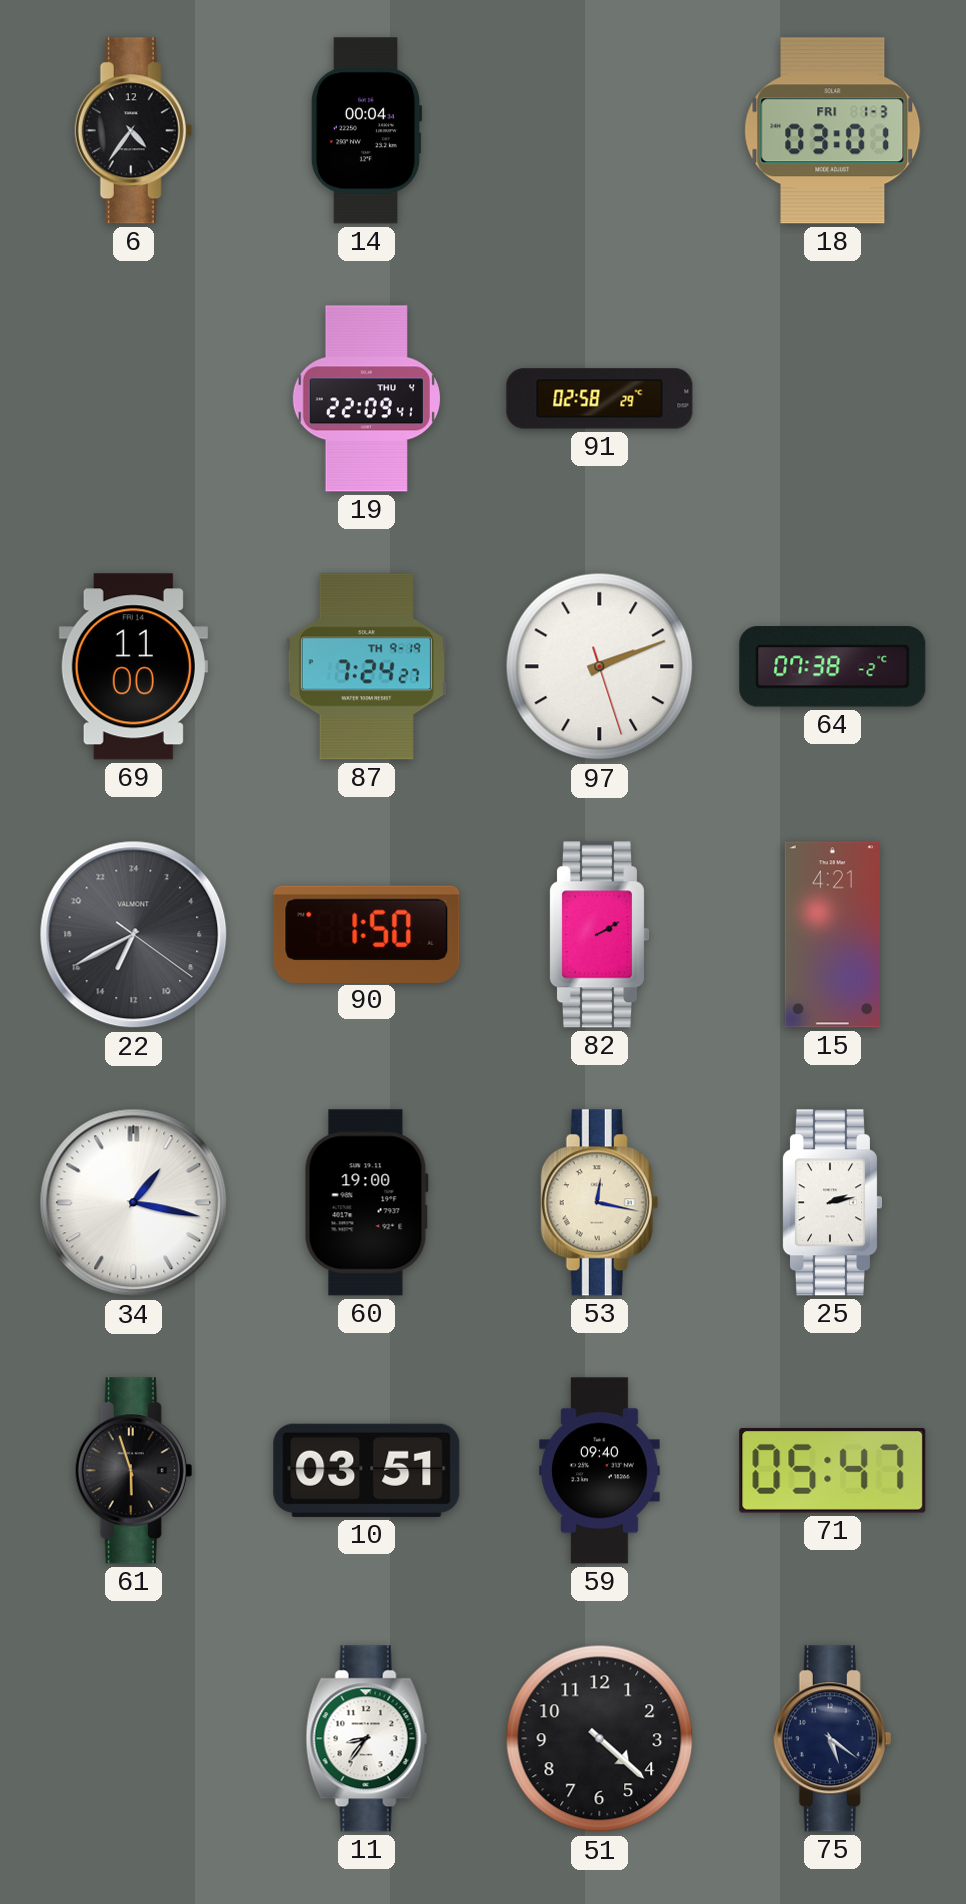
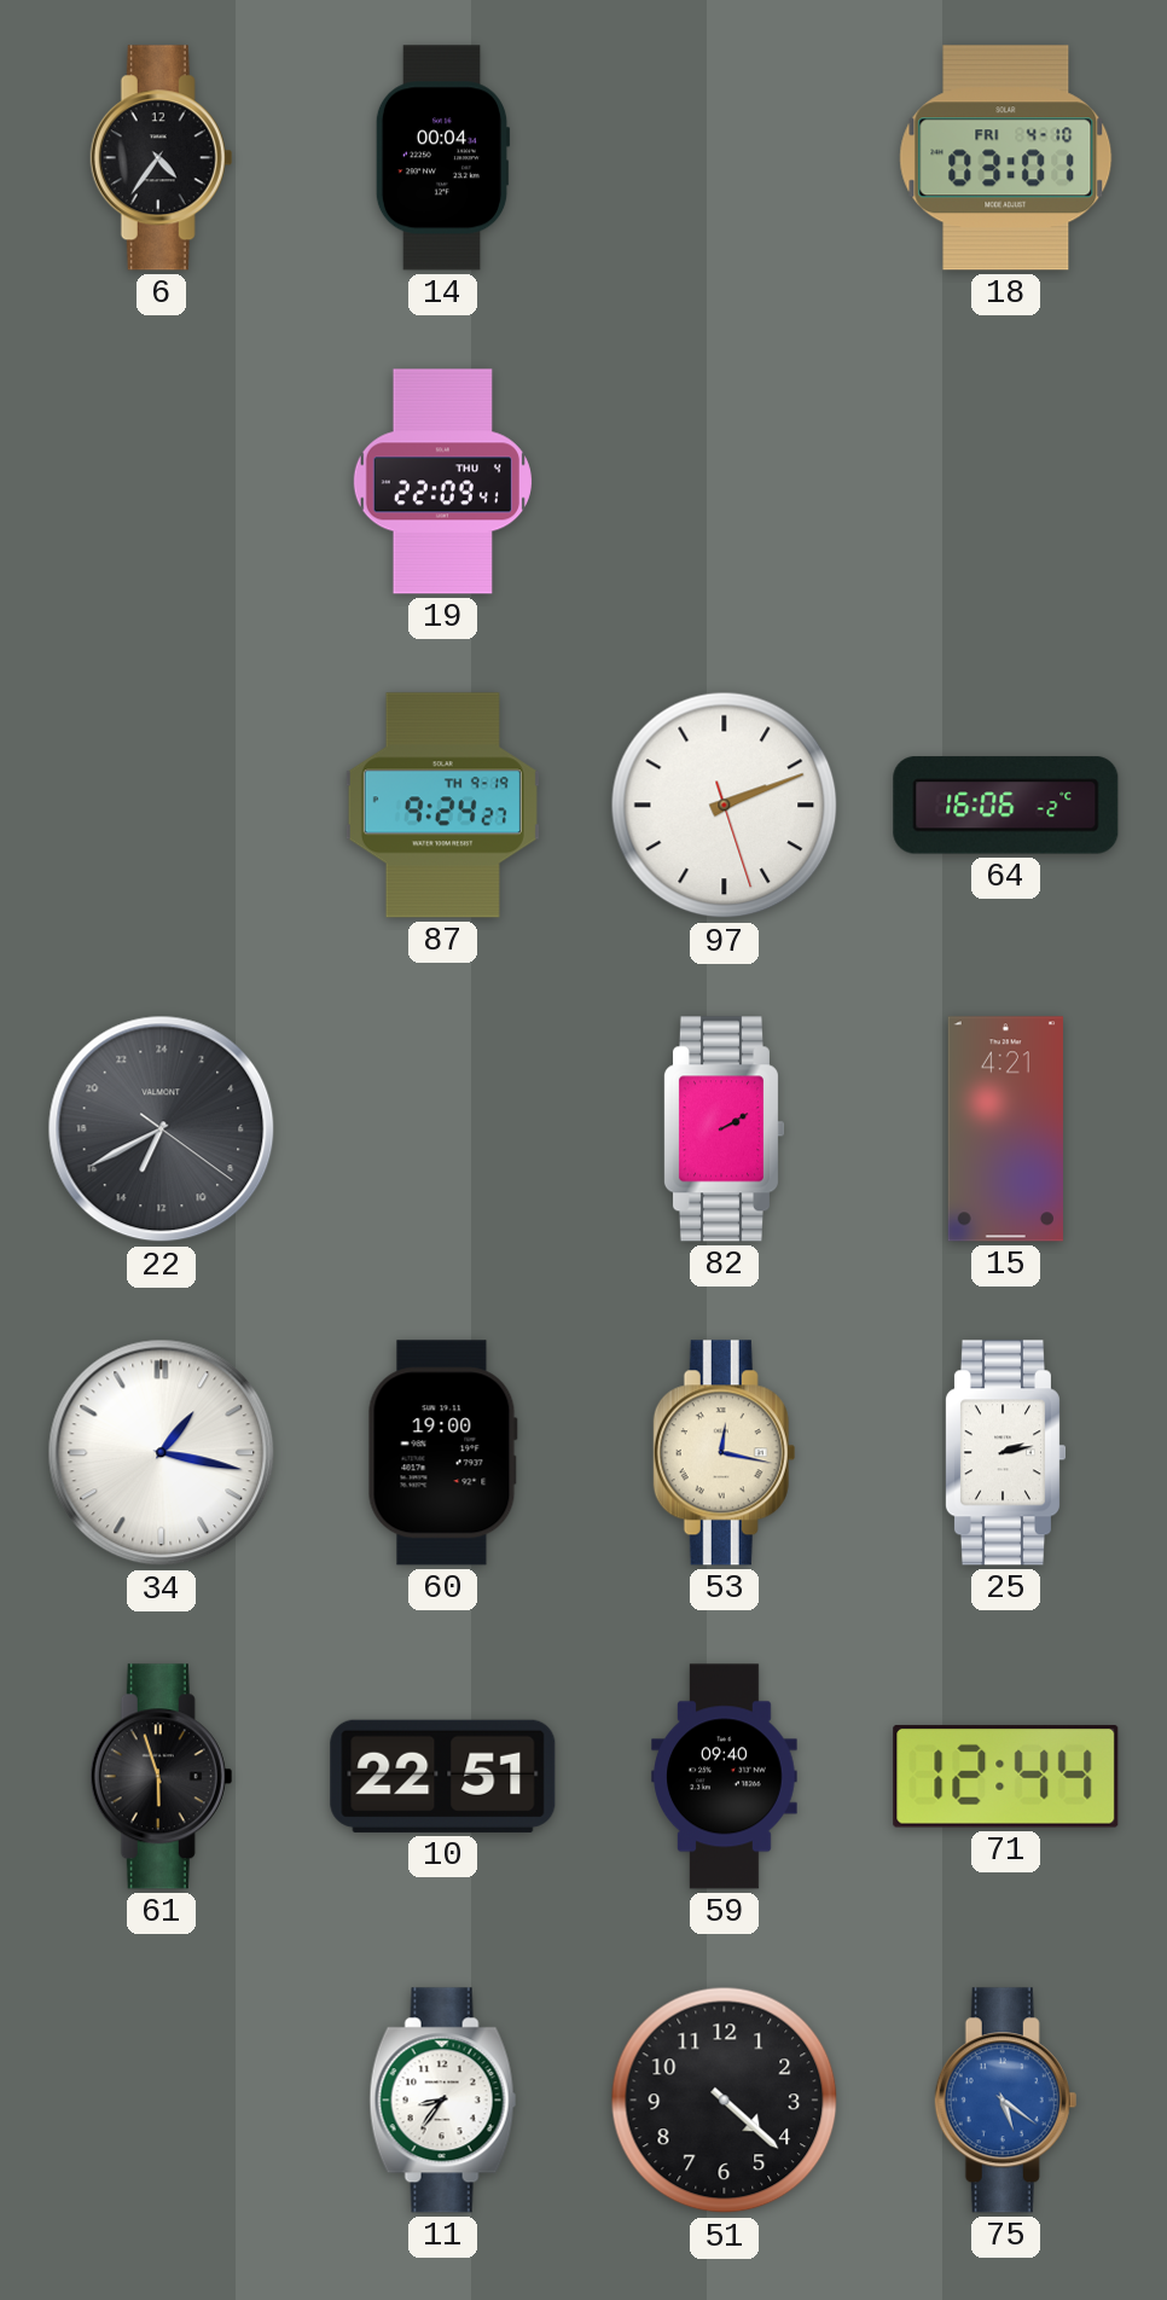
18 date: FRI 1-3 -> FRI 4-10
91: 02:58 -> none
69: 11:00 -> none
87: 7:24 -> 9:24
64: 07:38 -> 16:06
90: 1:50 -> none
10: 03:51 -> 22:51
71: 05:47 -> 12:44
75 dial: navy -> blue
